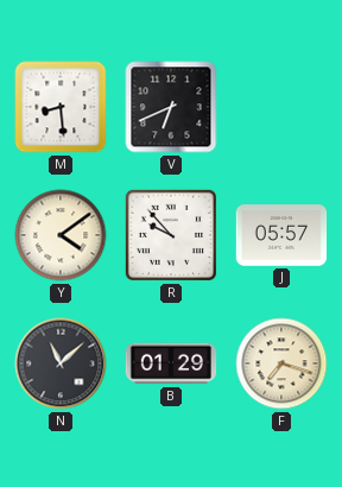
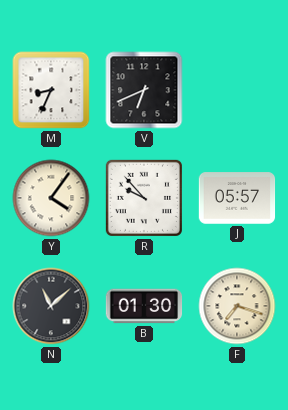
M: 8:29 -> 8:34
Y: 4:09 -> 4:06
B: 01:29 -> 01:30
